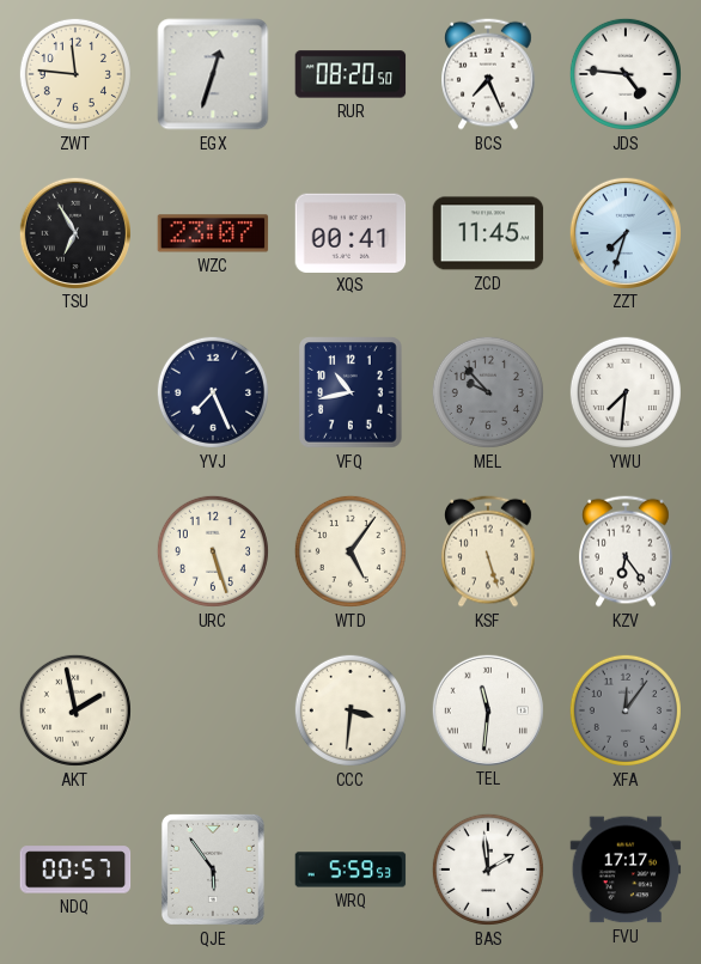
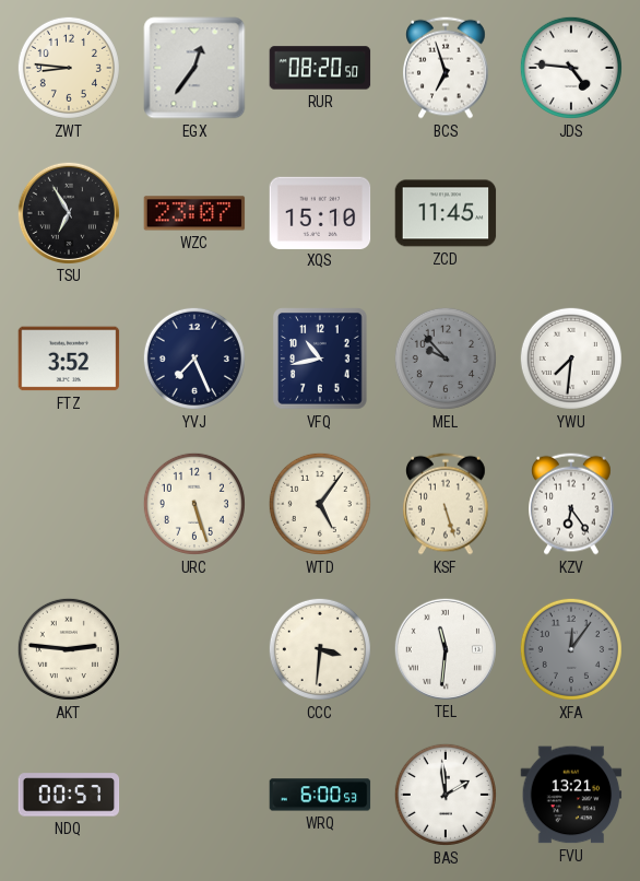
ZWT: 11:46 -> 8:46
EGX: 12:33 -> 12:36
BCS: 7:26 -> 6:57
XQS: 00:41 -> 15:10
ZZT: 7:33 -> none
FTZ: none -> 3:52
AKT: 1:58 -> 2:46
QJE: 5:54 -> none
WRQ: 5:59 -> 6:00
FVU: 17:17 -> 13:21
